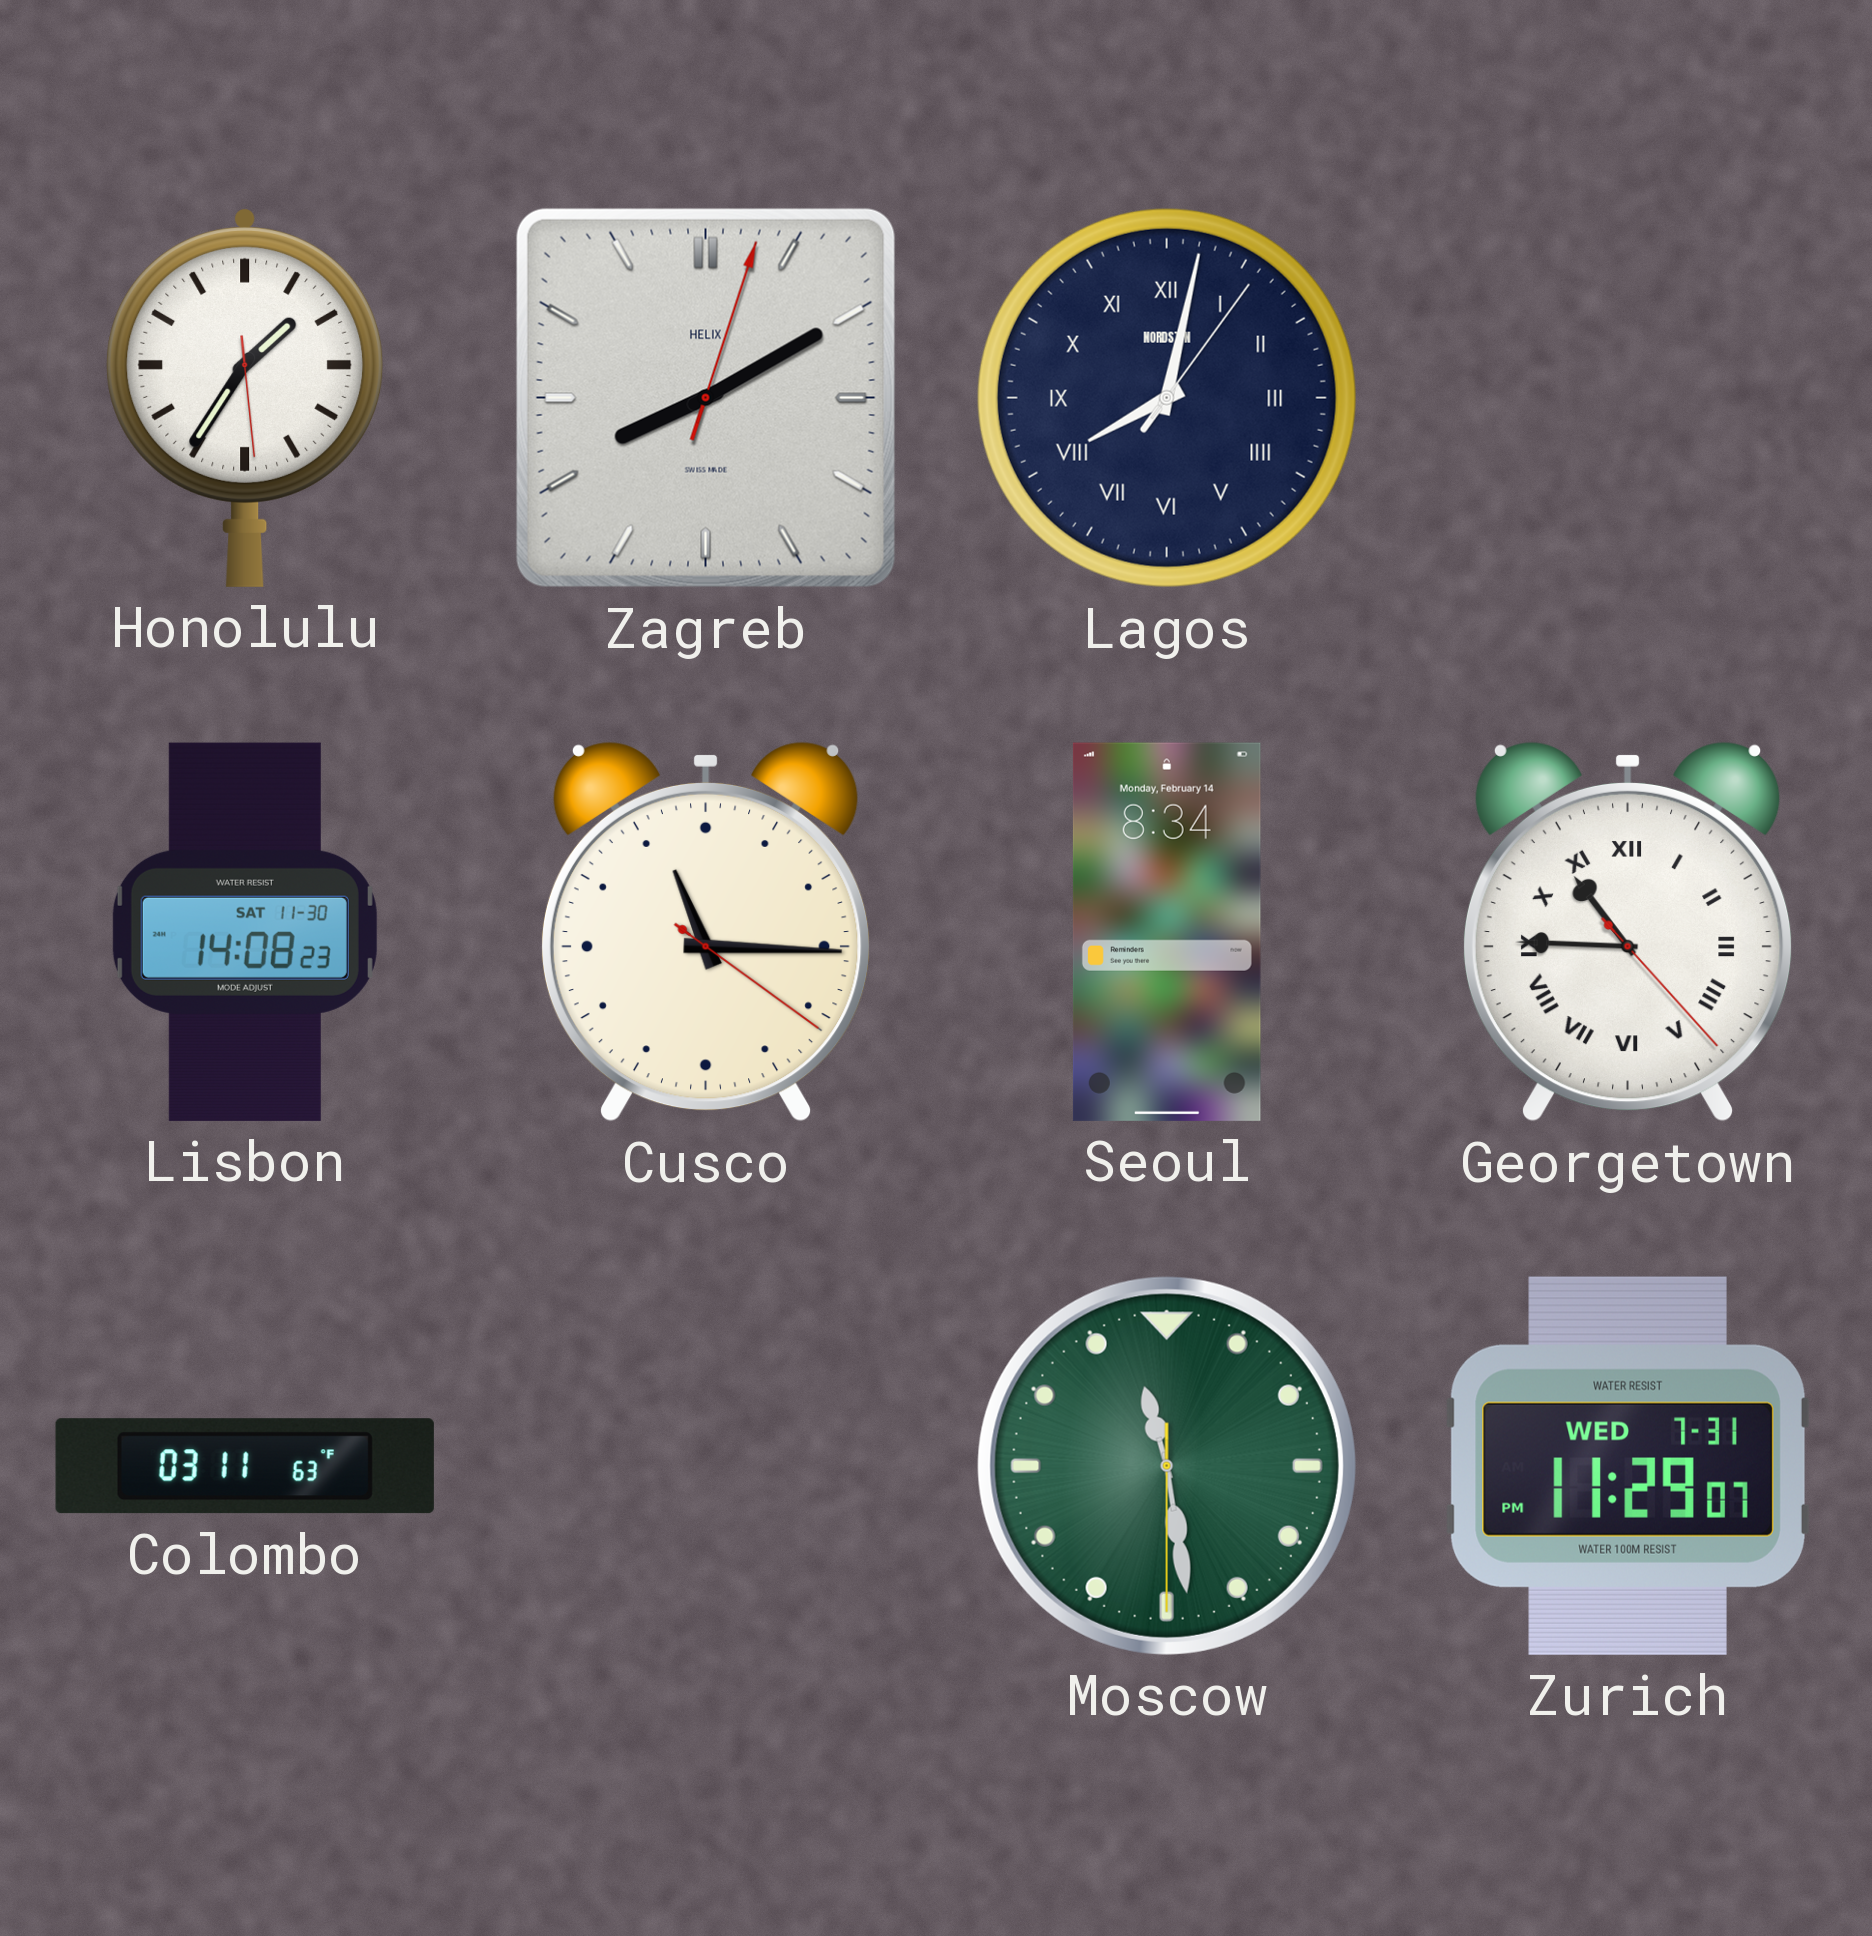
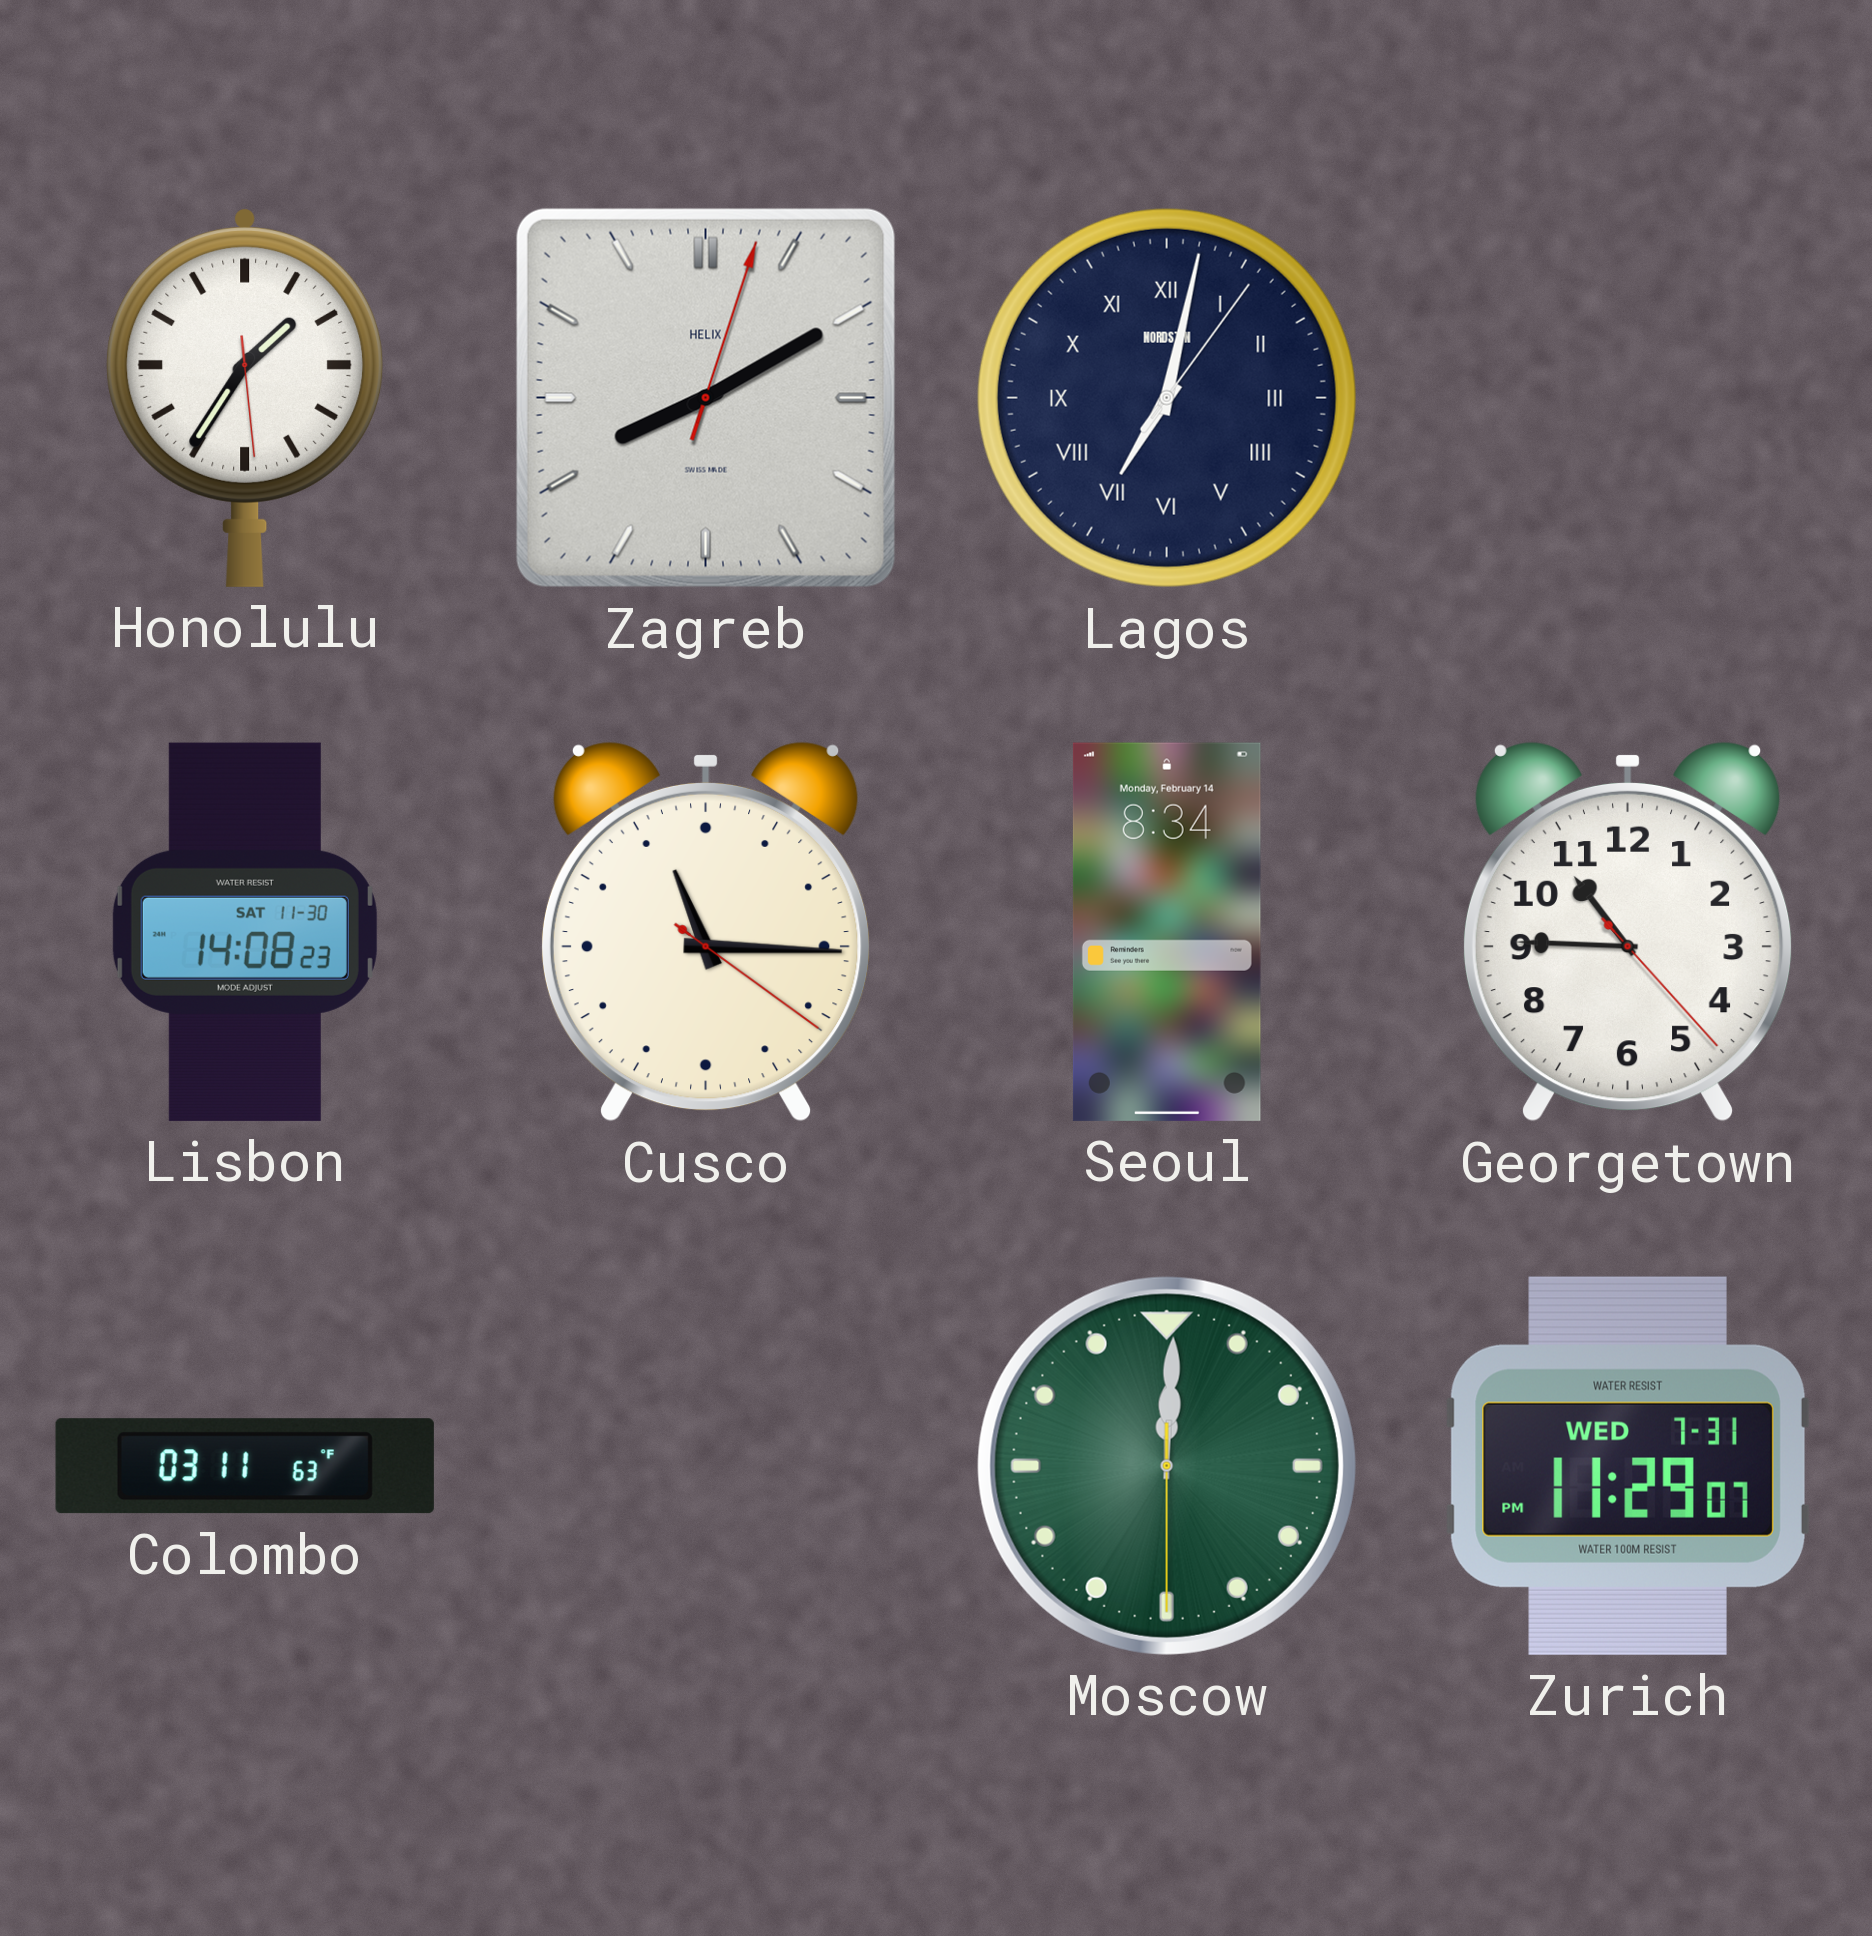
Lagos: 8:02 -> 7:02
Georgetown numerals: Roman -> Arabic
Moscow: 11:28 -> 12:00
